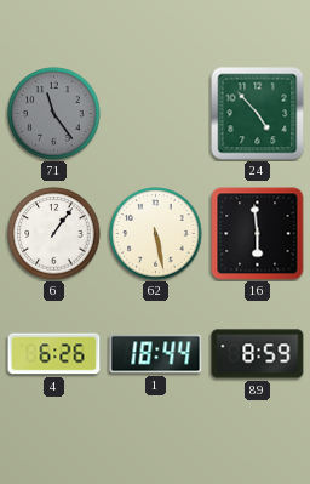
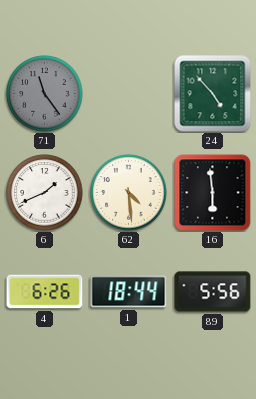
6: 1:06 -> 1:41
62: 5:28 -> 4:29
89: 8:59 -> 5:56
